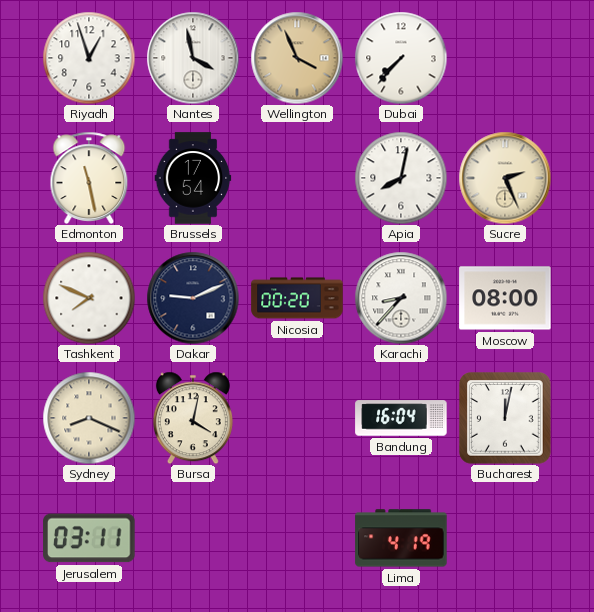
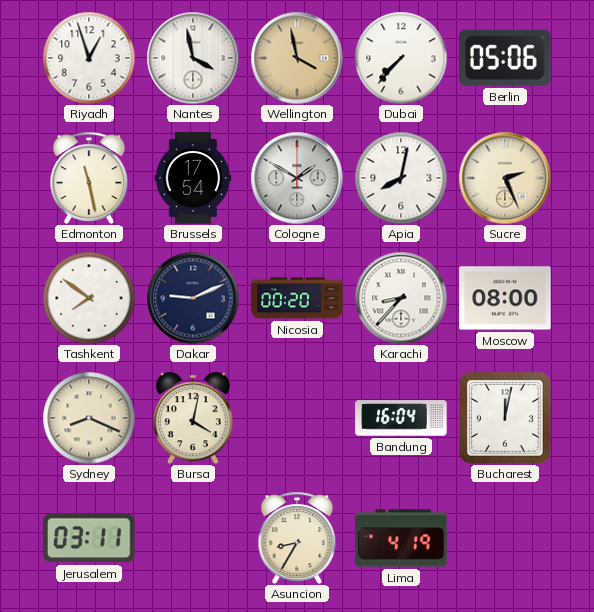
Wellington: 3:56 -> 3:58
Berlin: none -> 05:06
Cologne: none -> 1:50
Tashkent: 7:49 -> 7:51
Asuncion: none -> 8:35
